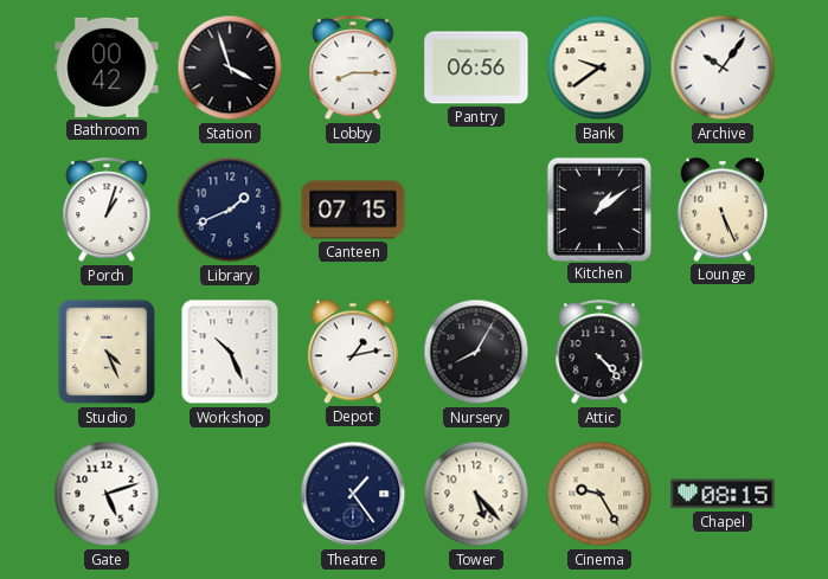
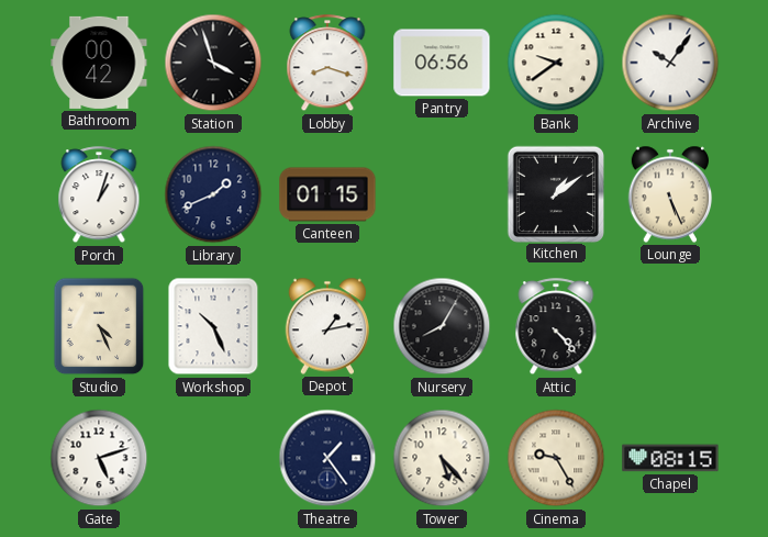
Lobby: 8:15 -> 8:18
Canteen: 07:15 -> 01:15
